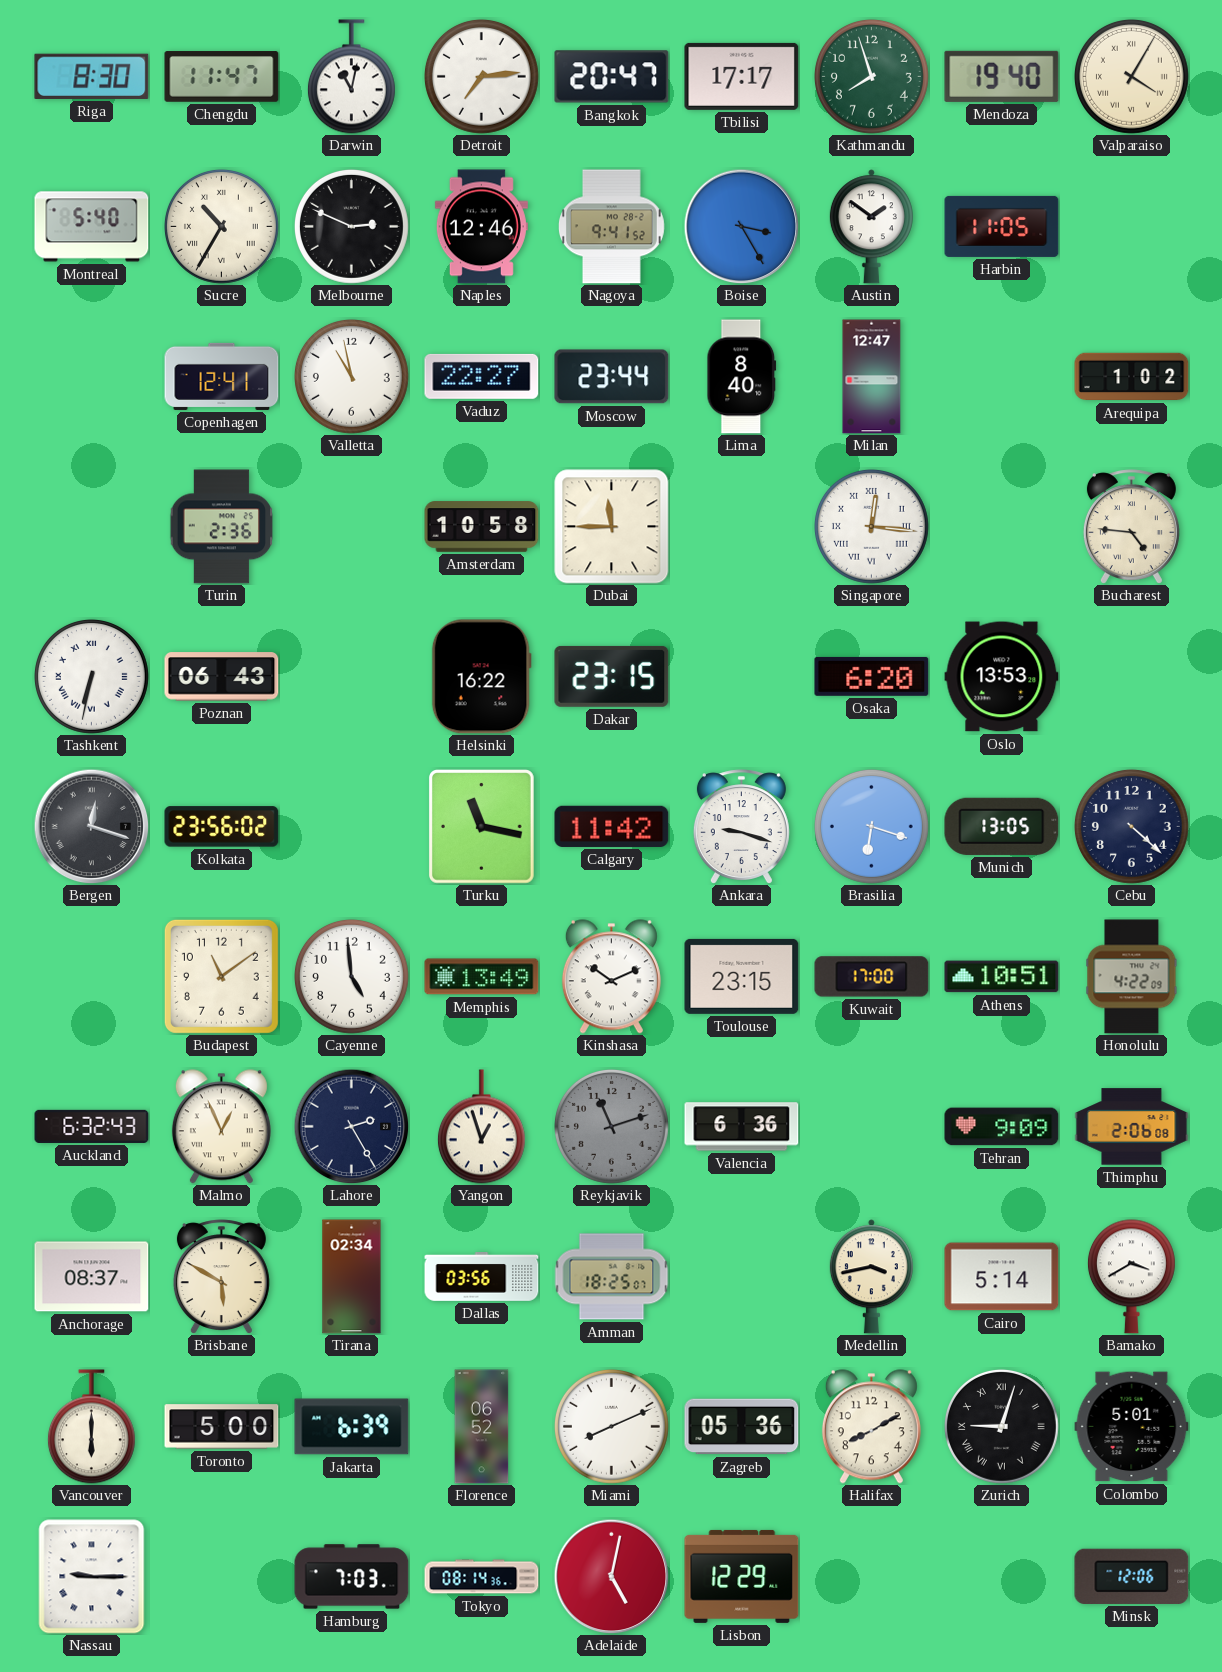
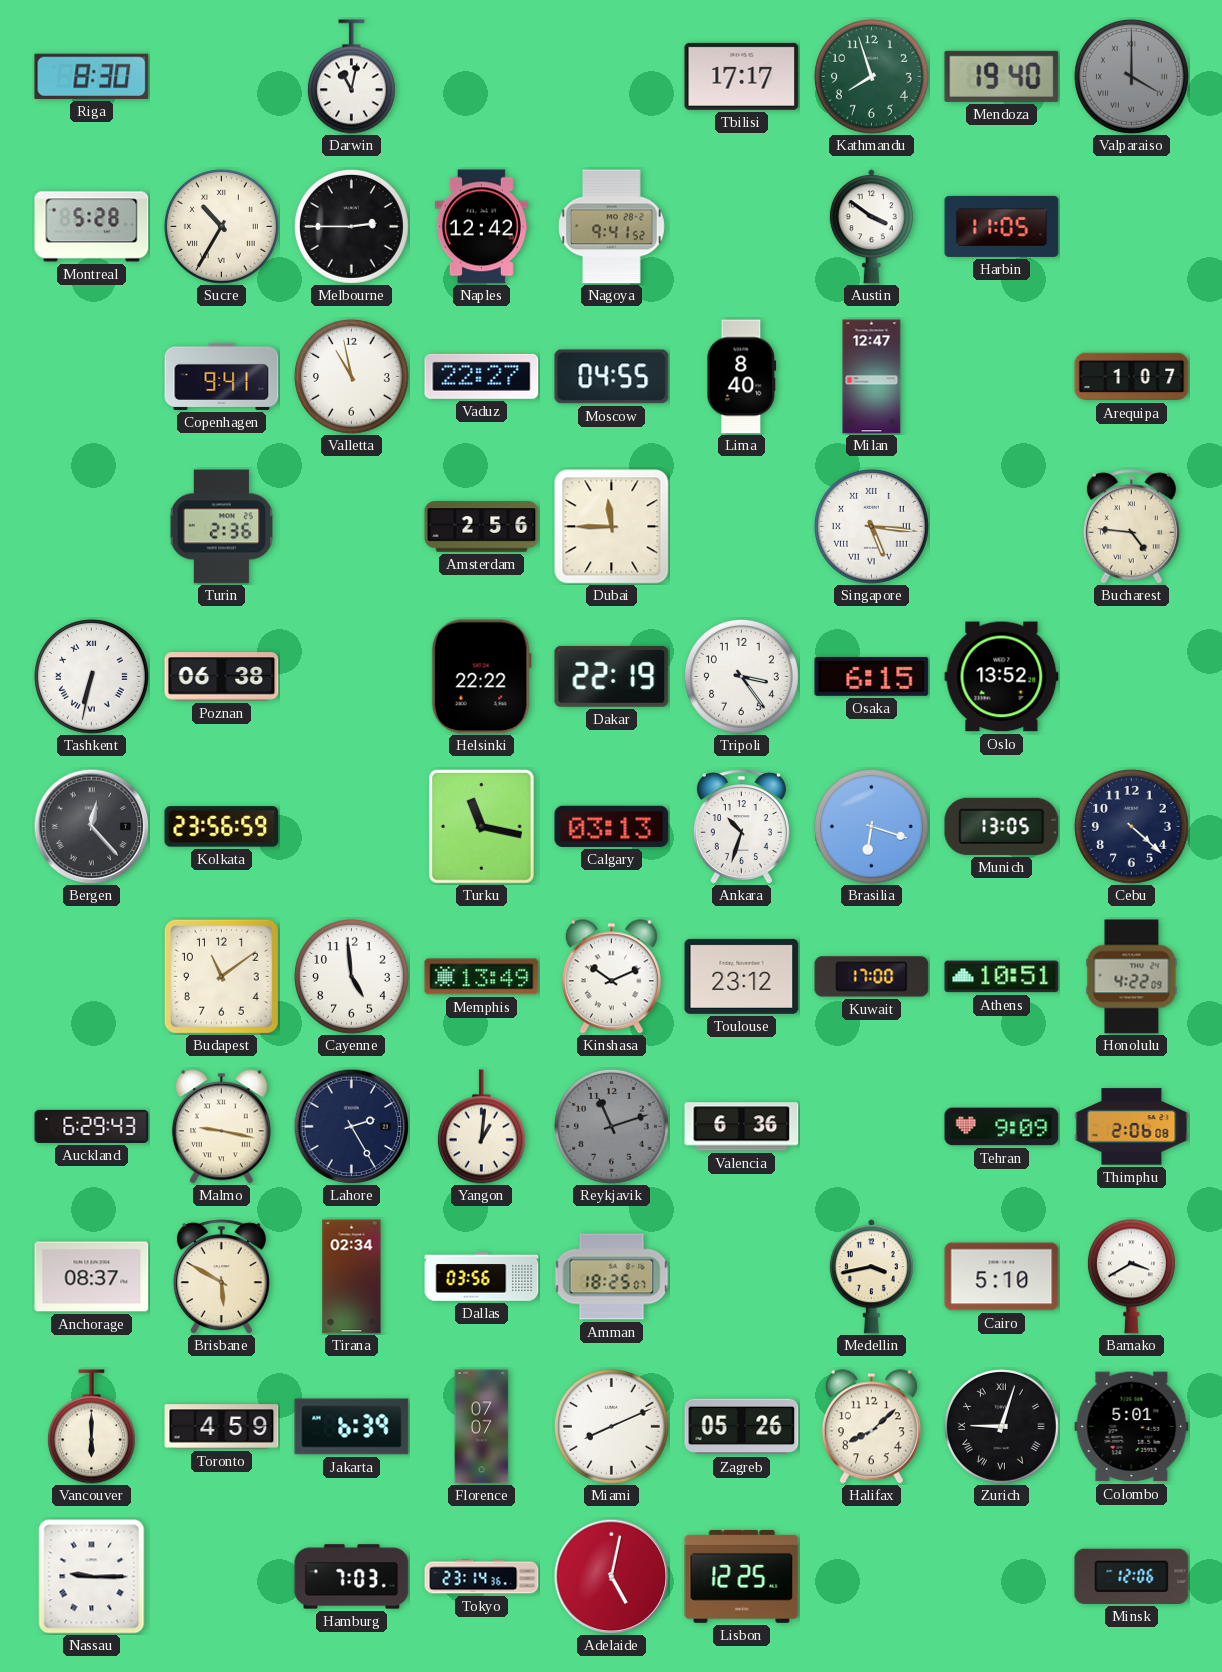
Chengdu: 11:47 -> none
Detroit: 7:14 -> none
Bangkok: 20:47 -> none
Valparaiso: 4:05 -> 4:00
Valparaiso dial: cream -> grey
Montreal: 5:40 -> 5:28
Melbourne: 2:49 -> 2:45
Naples: 12:46 -> 12:42
Boise: 3:25 -> none
Austin: 1:51 -> 3:51
Copenhagen: 12:41 -> 9:41
Moscow: 23:44 -> 04:55
Arequipa: 1:02 -> 1:07
Amsterdam: 10:58 -> 2:56
Singapore: 12:16 -> 5:16
Poznan: 06:43 -> 06:38
Helsinki: 16:22 -> 22:22
Dakar: 23:15 -> 22:19
Tripoli: none -> 3:24
Osaka: 6:20 -> 6:15
Oslo: 13:53 -> 13:52
Bergen: 12:18 -> 12:23
Kolkata: 23:56:02 -> 23:56:59
Calgary: 11:42 -> 03:13
Ankara: 9:18 -> 10:33
Toulouse: 23:15 -> 23:12
Auckland: 6:32 -> 6:29
Malmo: 12:56 -> 9:17
Yangon: 12:57 -> 1:01
Cairo: 5:14 -> 5:10
Toronto: 5:00 -> 4:59
Florence: 06:52 -> 07:07
Zagreb: 05:36 -> 05:26
Halifax: 8:10 -> 8:08
Tokyo: 08:14 -> 23:14
Lisbon: 12:29 -> 12:25
